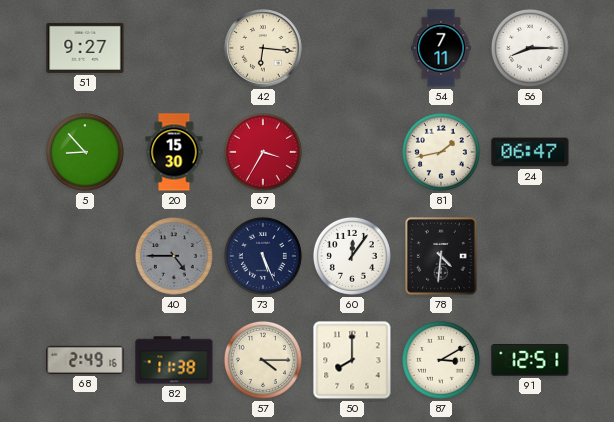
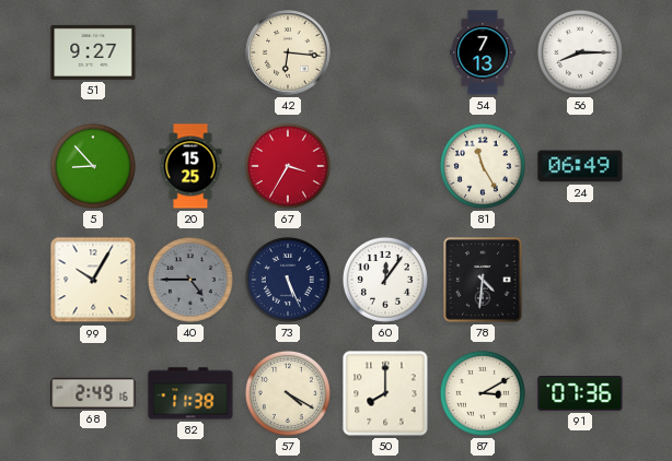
54: 7:11 -> 7:13
20: 15:30 -> 15:25
81: 1:43 -> 11:25
24: 06:47 -> 06:49
99: none -> 10:05
57: 4:15 -> 4:20
91: 12:51 -> 07:36
